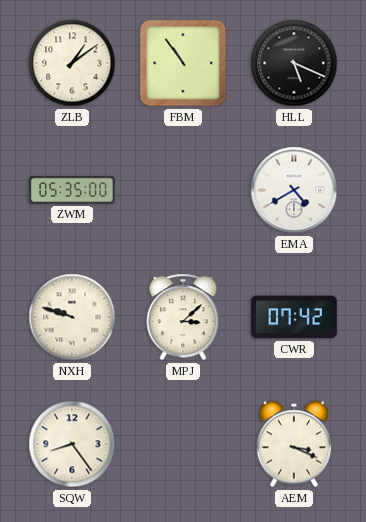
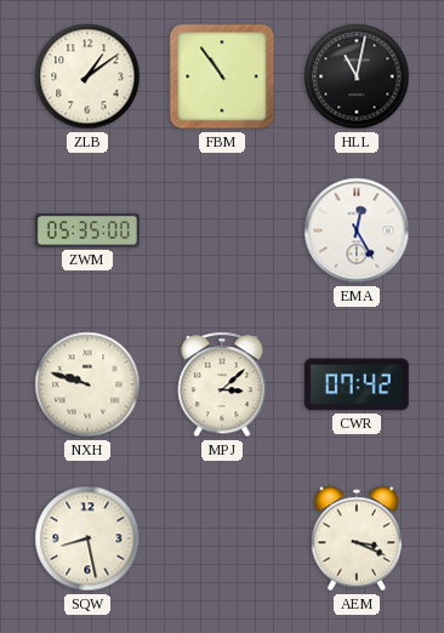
HLL: 5:19 -> 11:02
EMA: 4:40 -> 12:25
SQW: 8:24 -> 8:28
